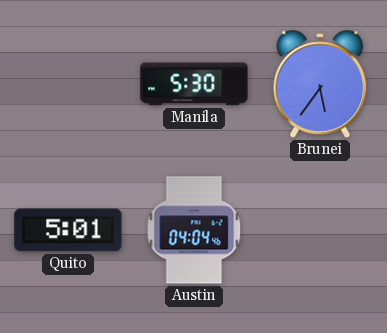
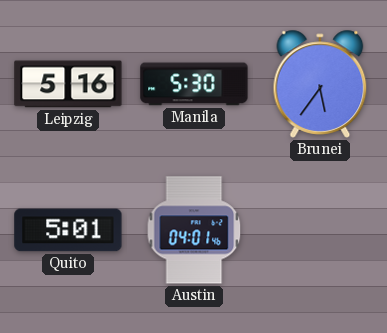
Leipzig: none -> 5:16
Austin: 04:04 -> 04:01
